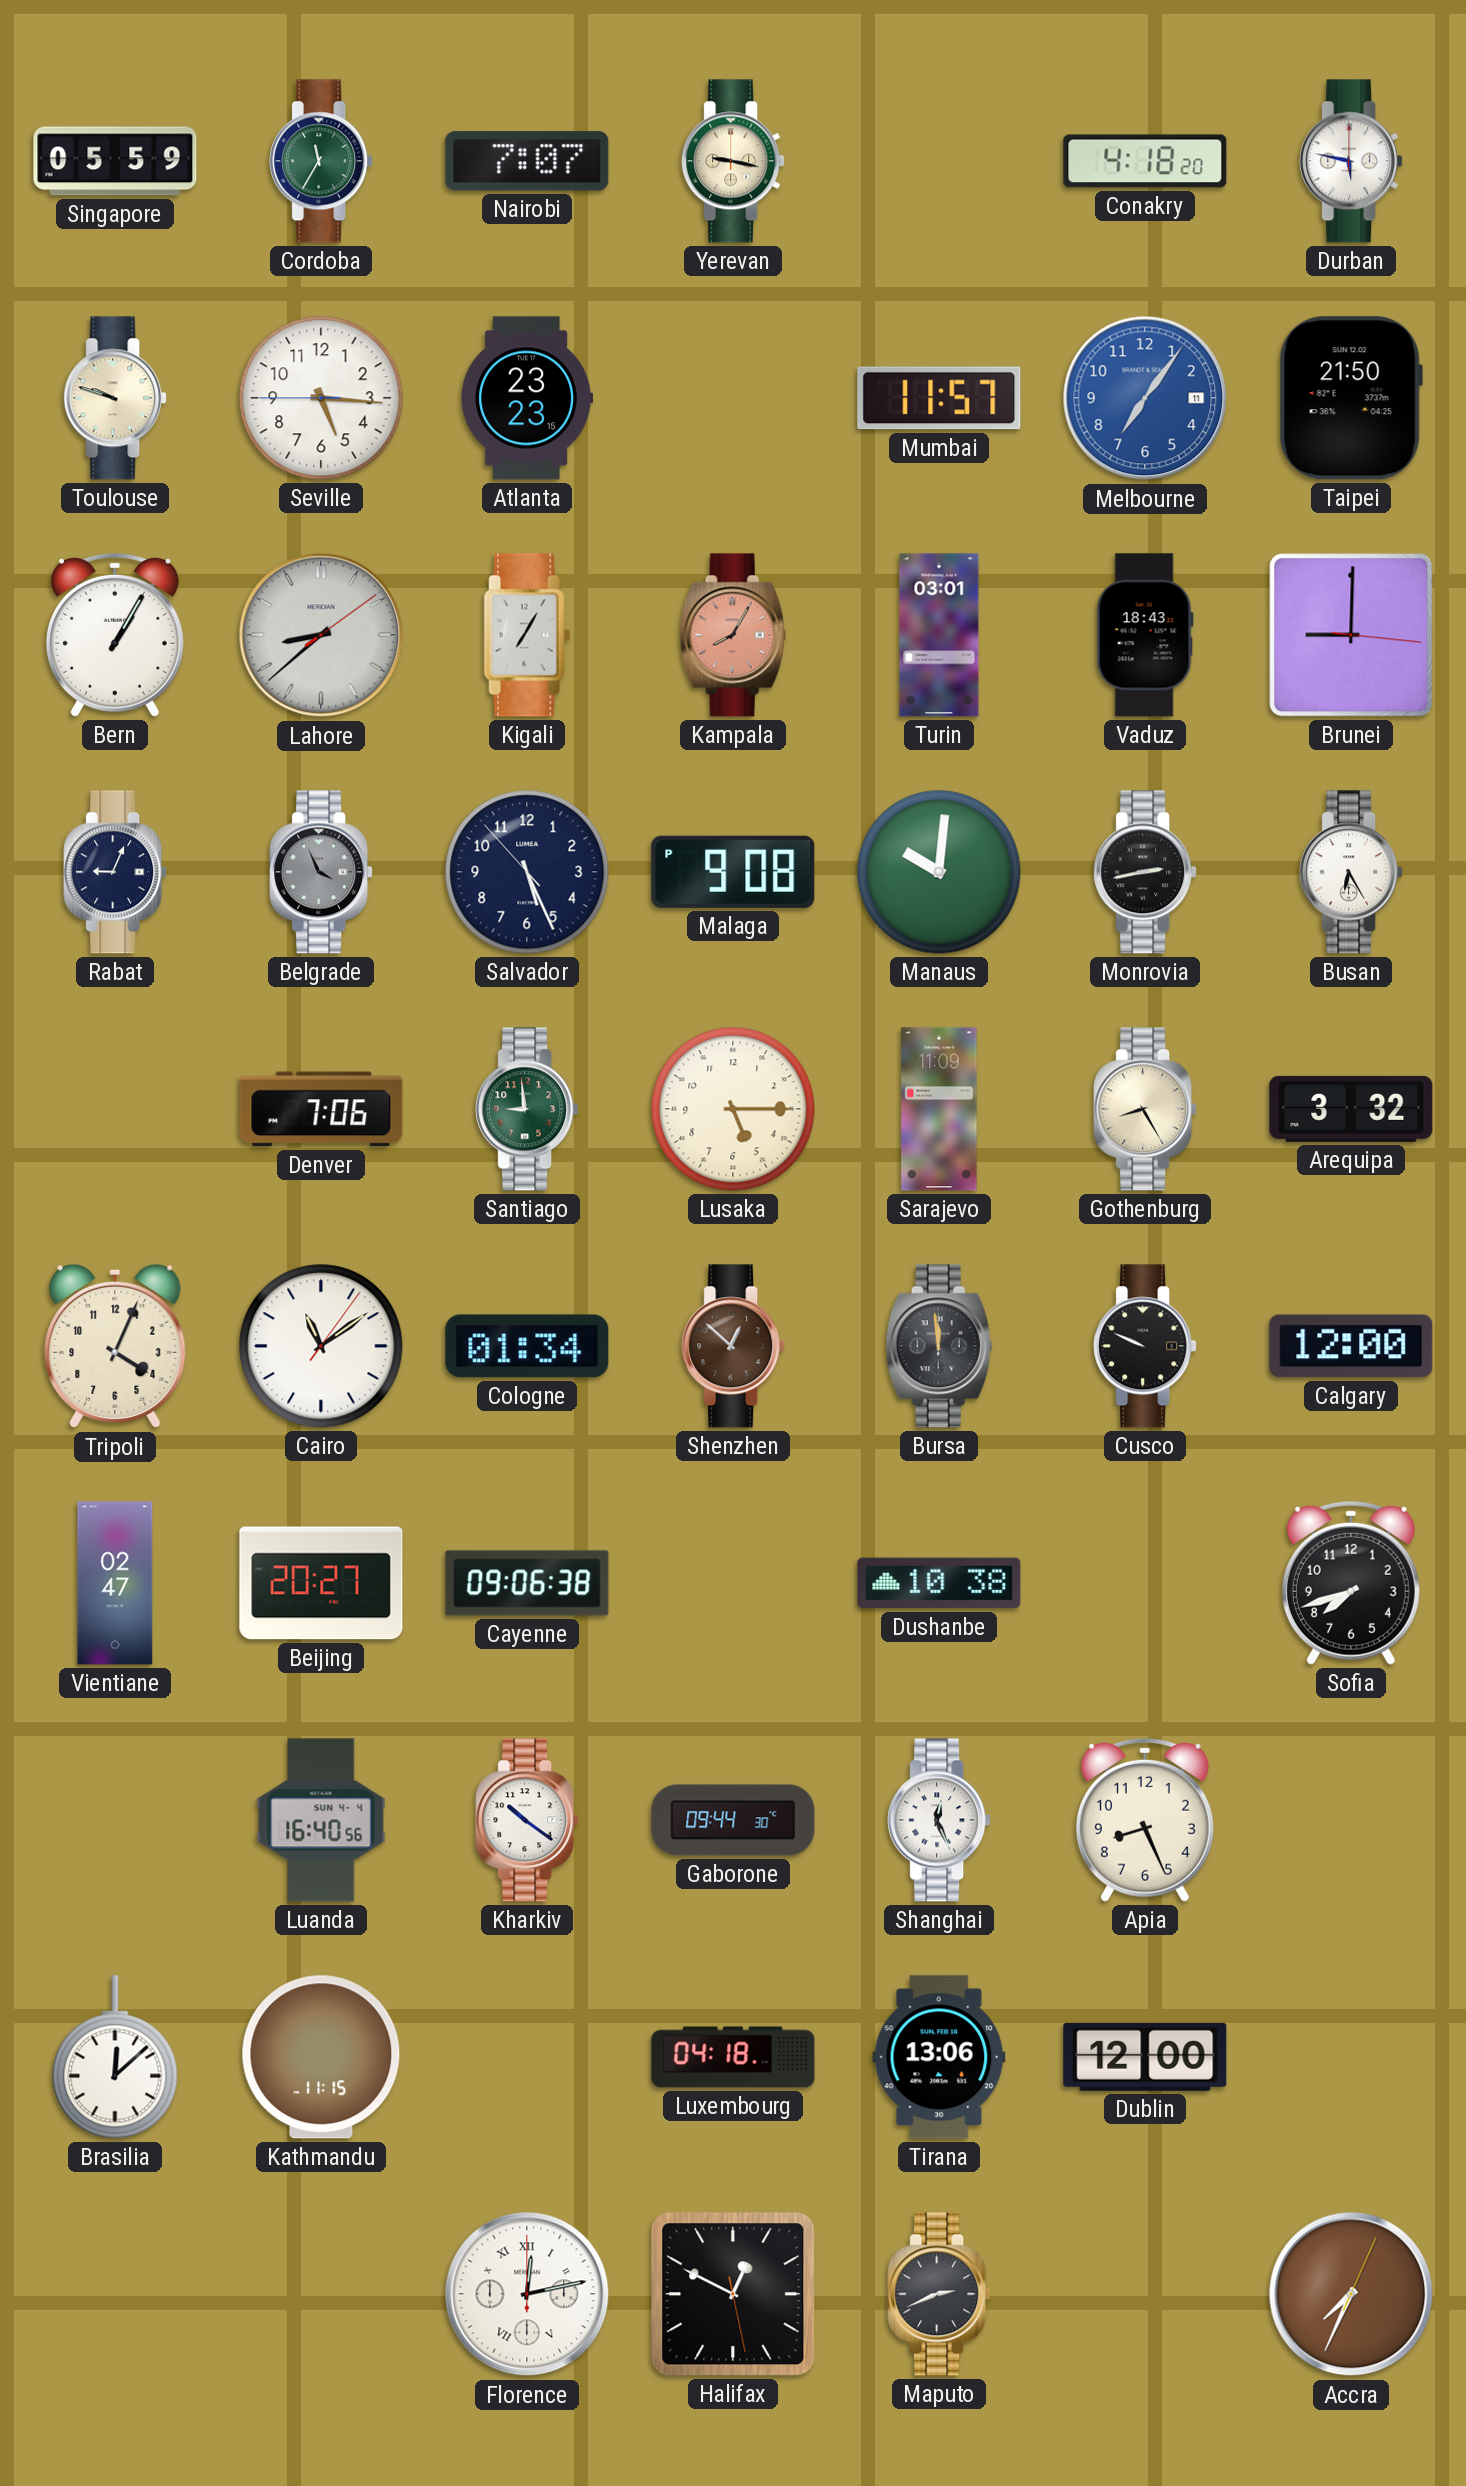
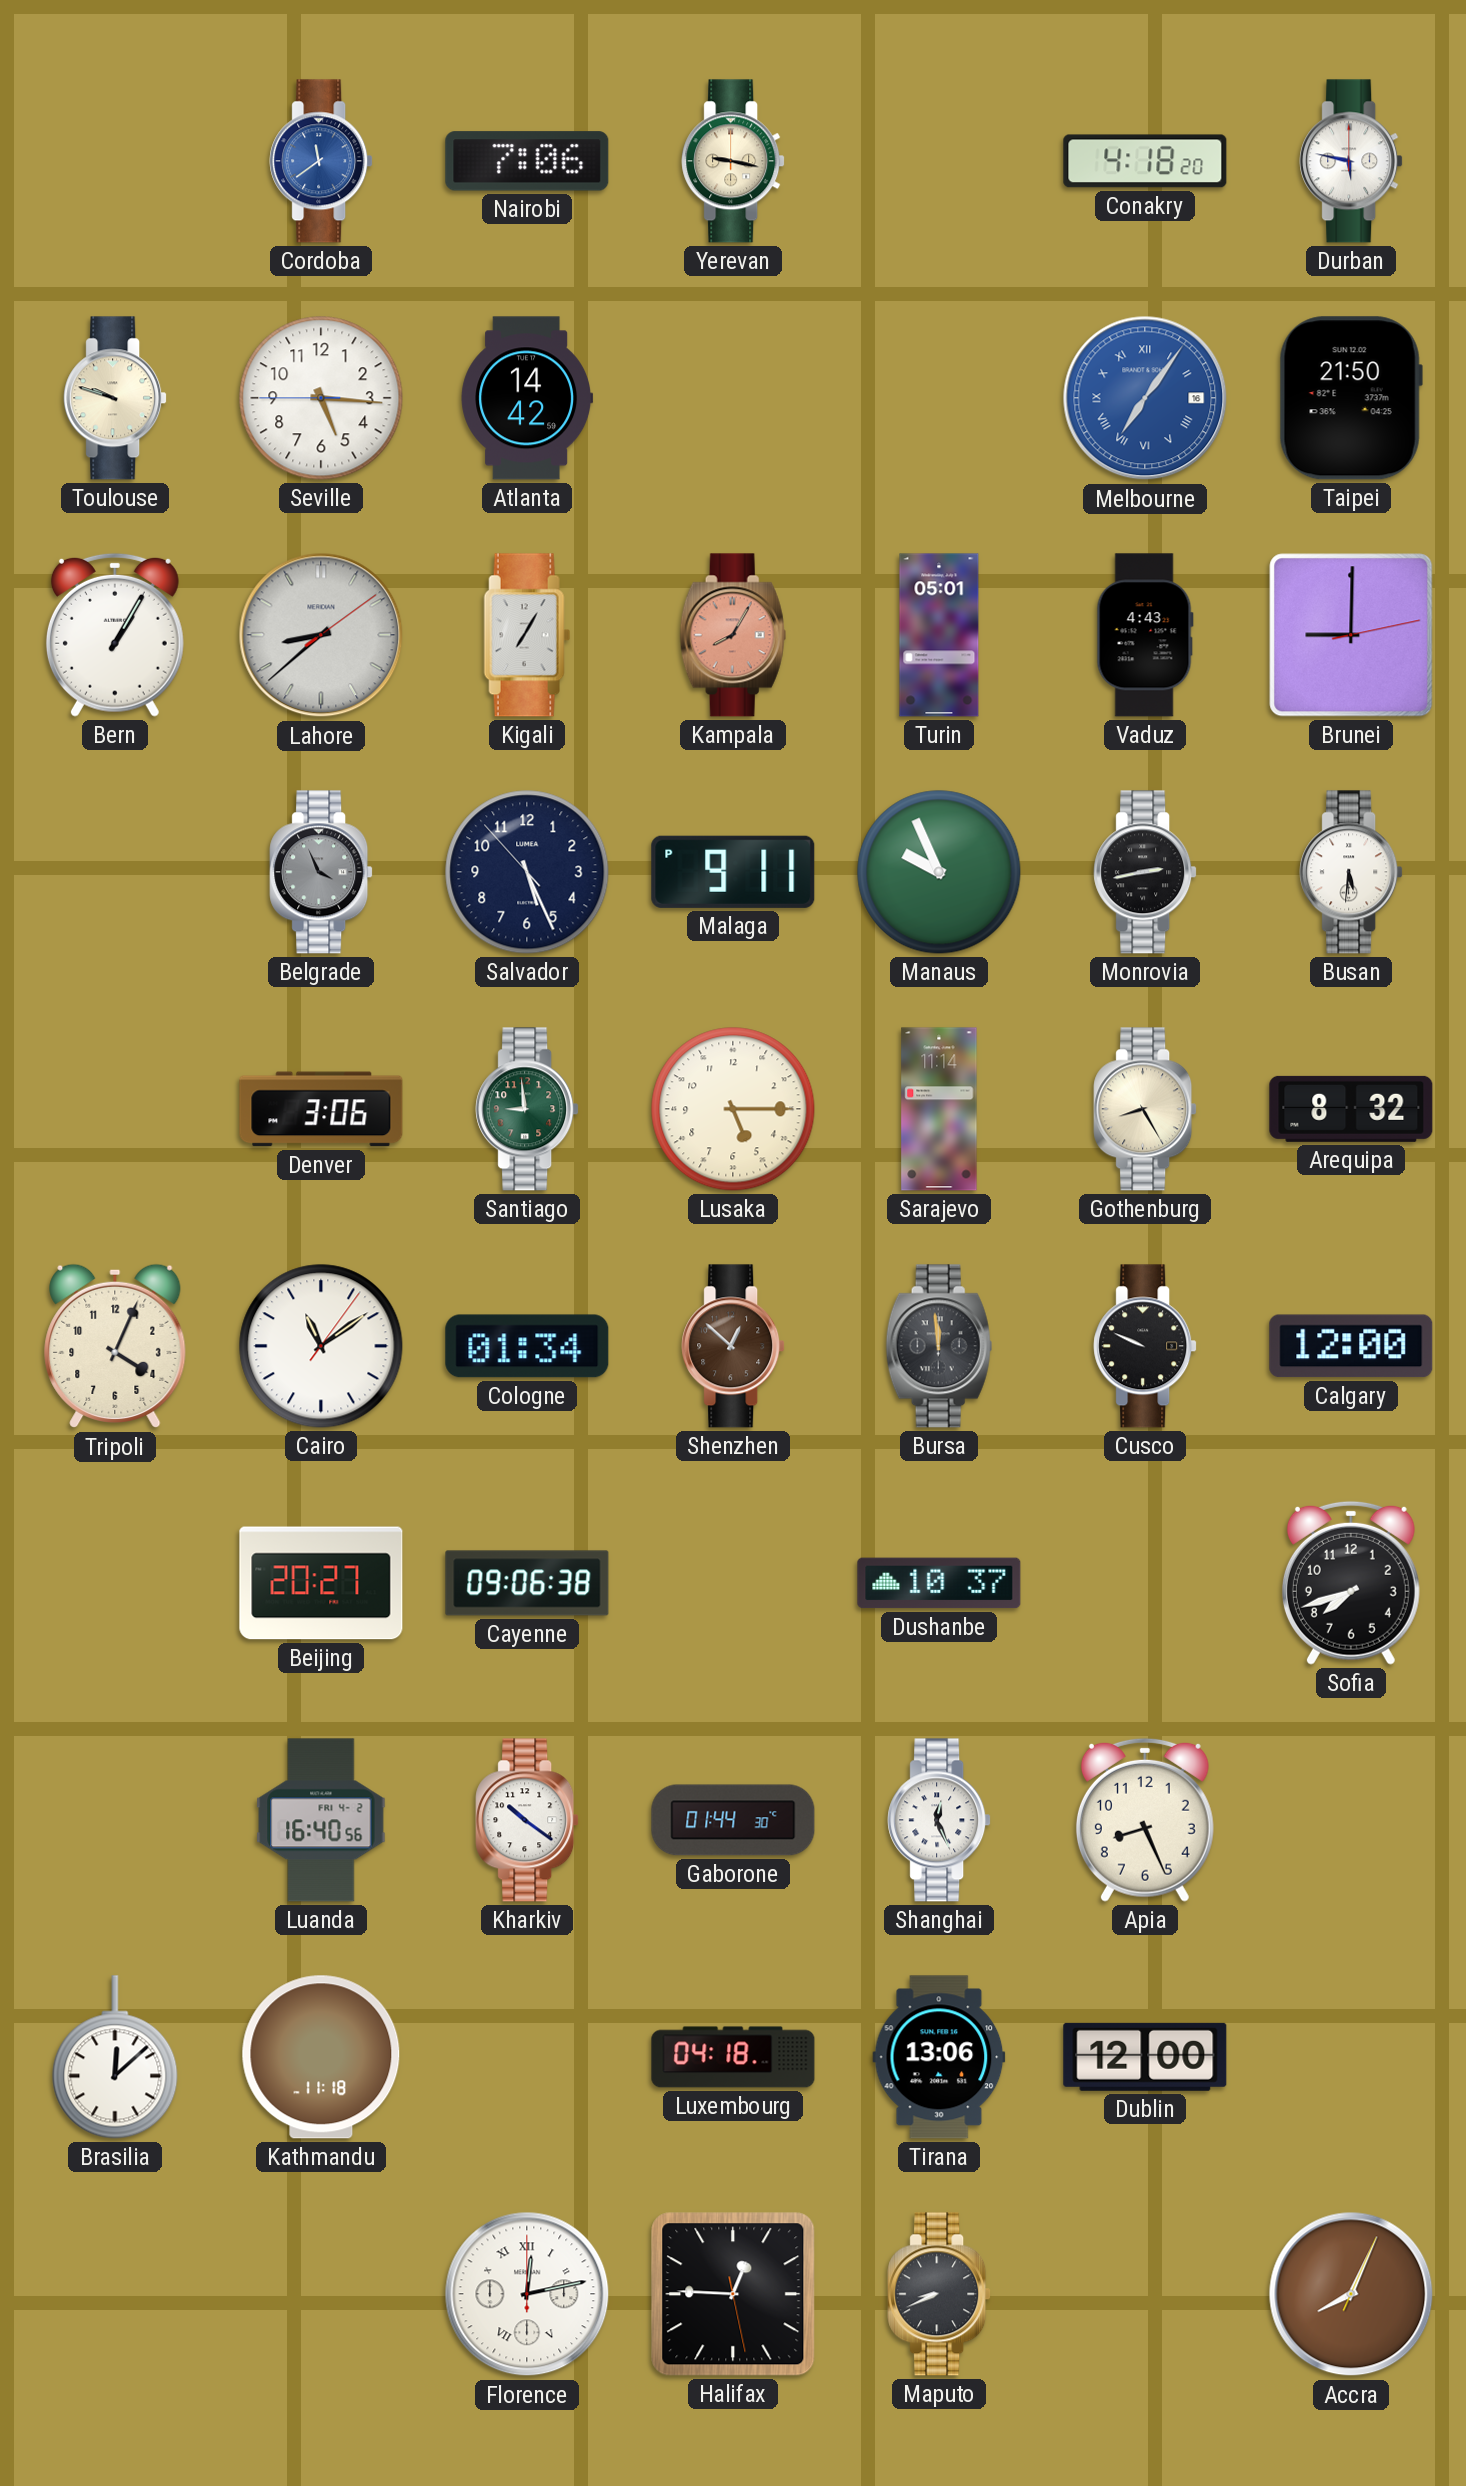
Singapore: 05:59 -> none
Cordoba: 11:35 -> 11:39
Cordoba dial: green -> blue
Nairobi: 7:07 -> 7:06
Atlanta: 23:23 -> 14:42
Mumbai: 11:57 -> none
Melbourne date: 11 -> 16
Melbourne numerals: Arabic -> Roman
Turin: 03:01 -> 05:01
Vaduz: 18:43 -> 4:43
Brunei: 9:00:16 -> 9:00:13
Rabat: 9:04 -> none
Malaga: 9:08 -> 9:11
Manaus: 10:01 -> 9:56
Busan: 6:25 -> 5:31
Denver: 7:06 -> 3:06
Sarajevo: 11:09 -> 11:14
Arequipa: 3:32 -> 8:32
Vientiane: 02:47 -> none
Dushanbe: 10:38 -> 10:37
Luanda date: SUN 4-4 -> FRI 4-2
Gaborone: 09:44 -> 01:44
Kathmandu: 11:15 -> 11:18
Halifax: 12:49 -> 12:45
Maputo: 2:41 -> 8:41
Accra: 7:34 -> 8:04
